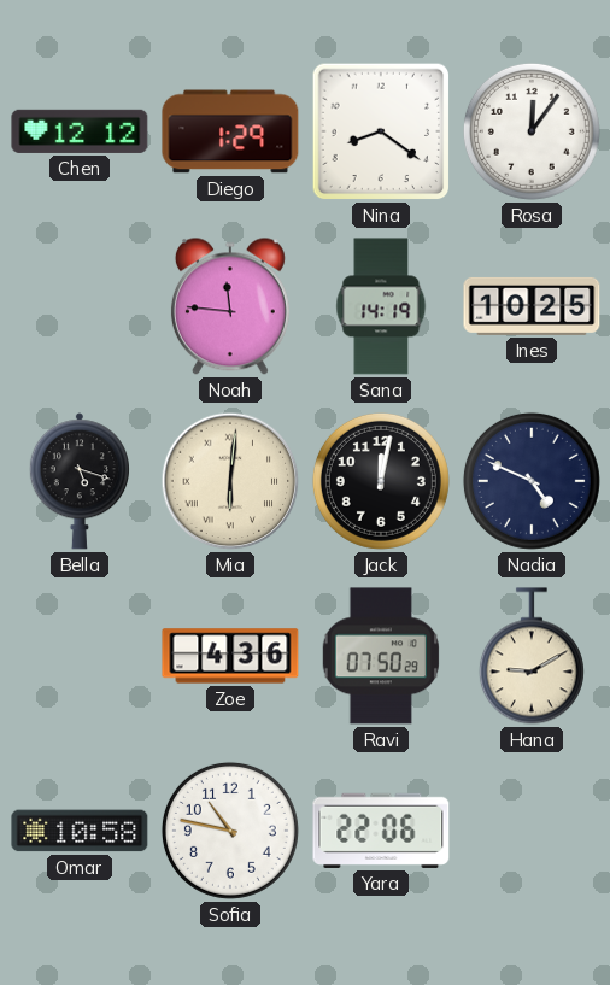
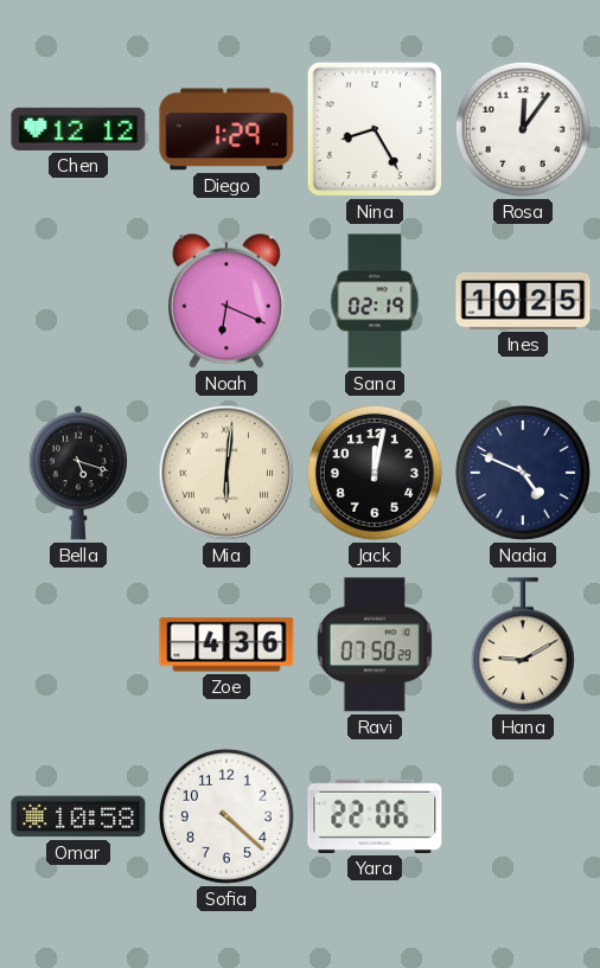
Nina: 8:21 -> 8:25
Noah: 11:46 -> 6:19
Sana: 14:19 -> 02:19
Sofia: 10:47 -> 4:22
